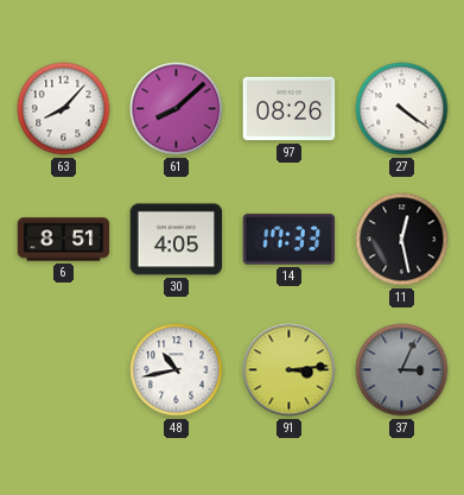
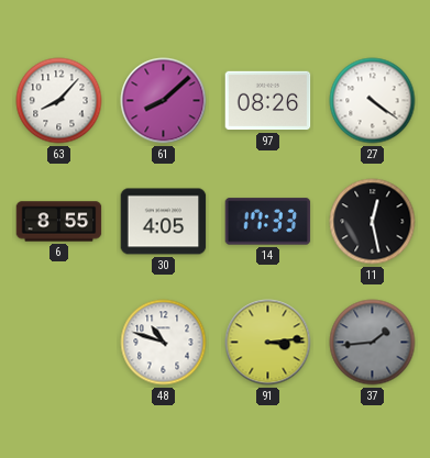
6: 8:51 -> 8:55
48: 10:43 -> 10:48
37: 3:04 -> 1:44
